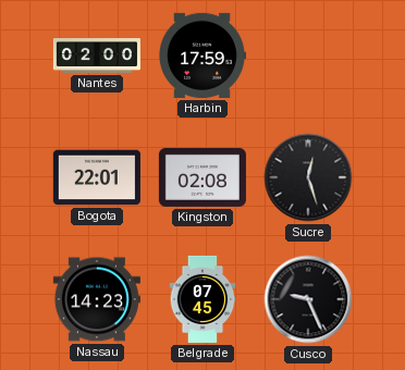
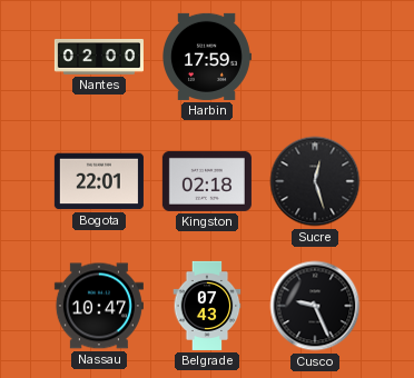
Kingston: 02:08 -> 02:18
Nassau: 14:23 -> 10:47
Belgrade: 07:45 -> 07:43
